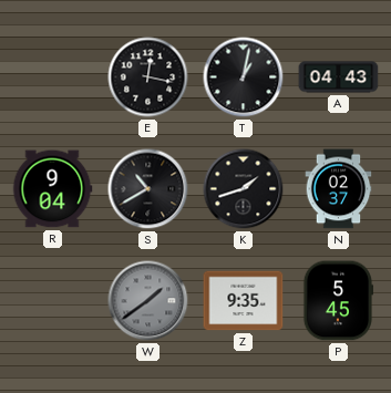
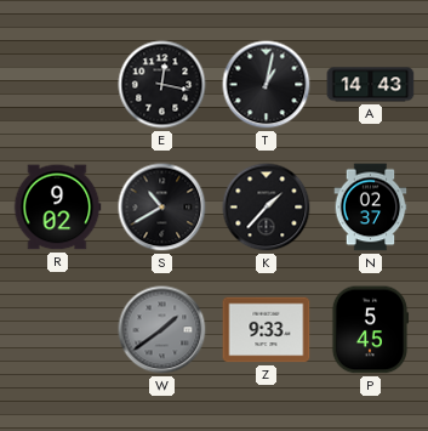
A: 04:43 -> 14:43
R: 9:04 -> 9:02
K: 1:42 -> 1:37
Z: 9:35 -> 9:33
